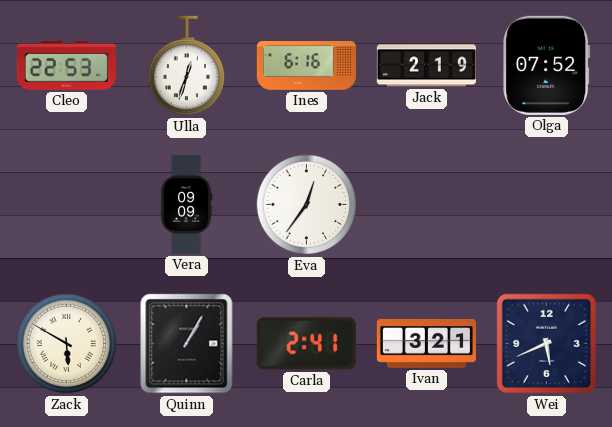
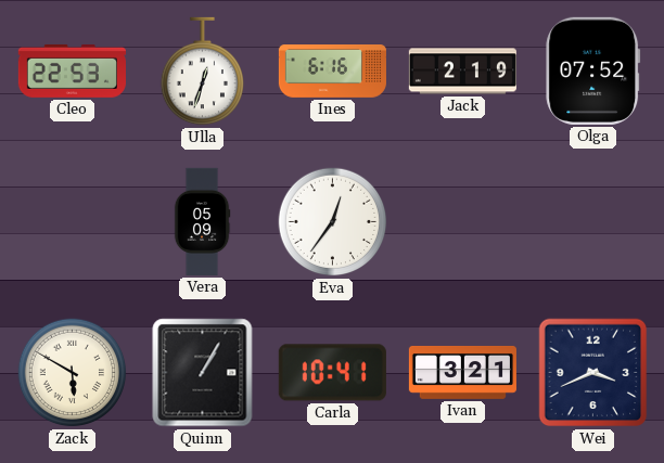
Vera: 09:09 -> 05:09
Carla: 2:41 -> 10:41
Wei: 5:41 -> 3:41
